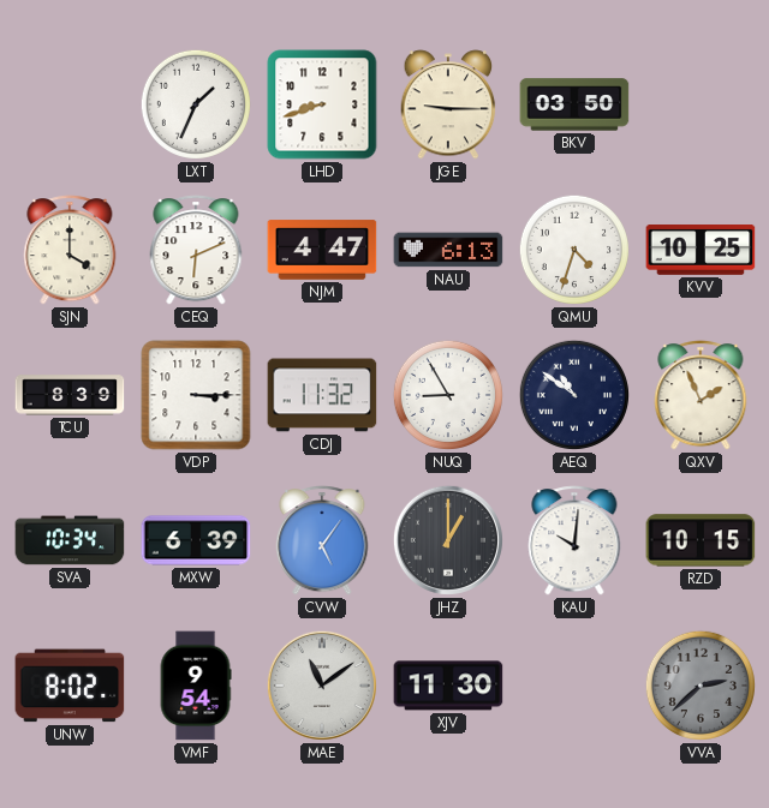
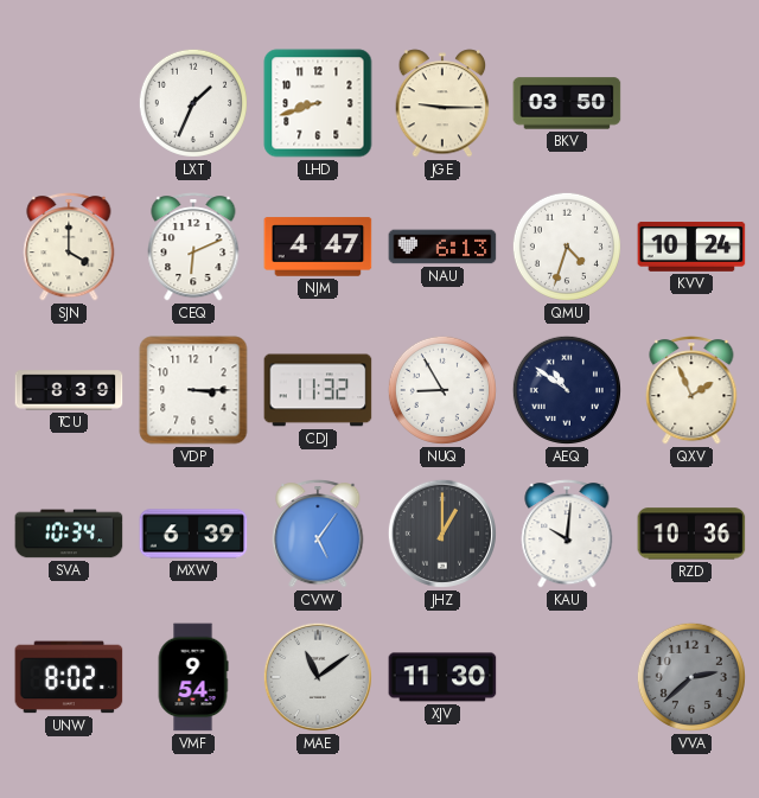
KVV: 10:25 -> 10:24
RZD: 10:15 -> 10:36
